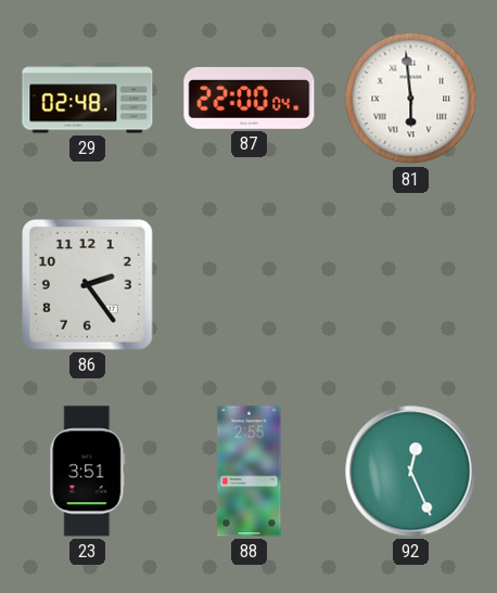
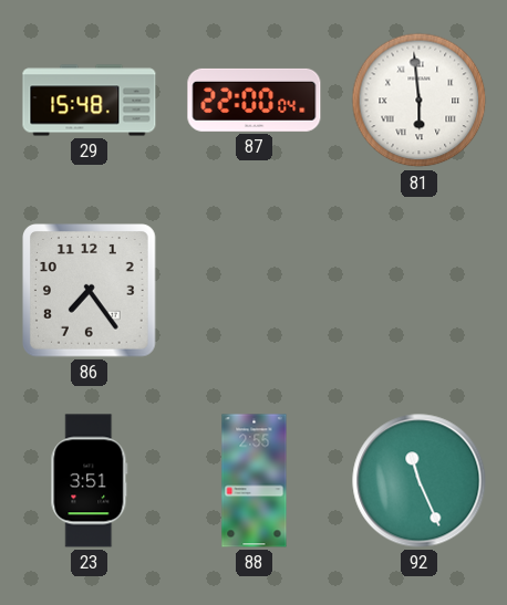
29: 02:48 -> 15:48
86: 2:24 -> 7:24
92: 12:26 -> 11:26
